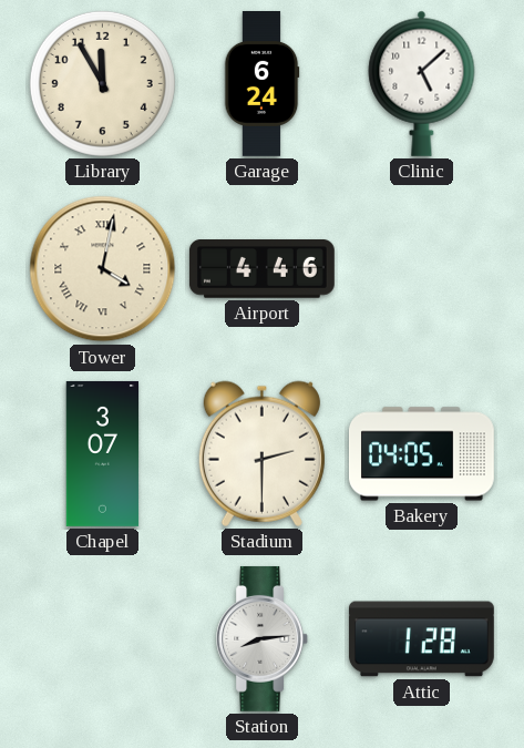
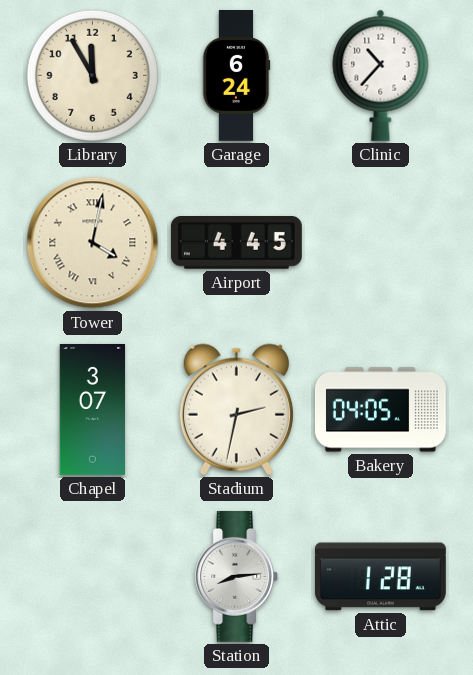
Clinic: 5:08 -> 10:37
Airport: 4:46 -> 4:45
Stadium: 2:30 -> 2:32
